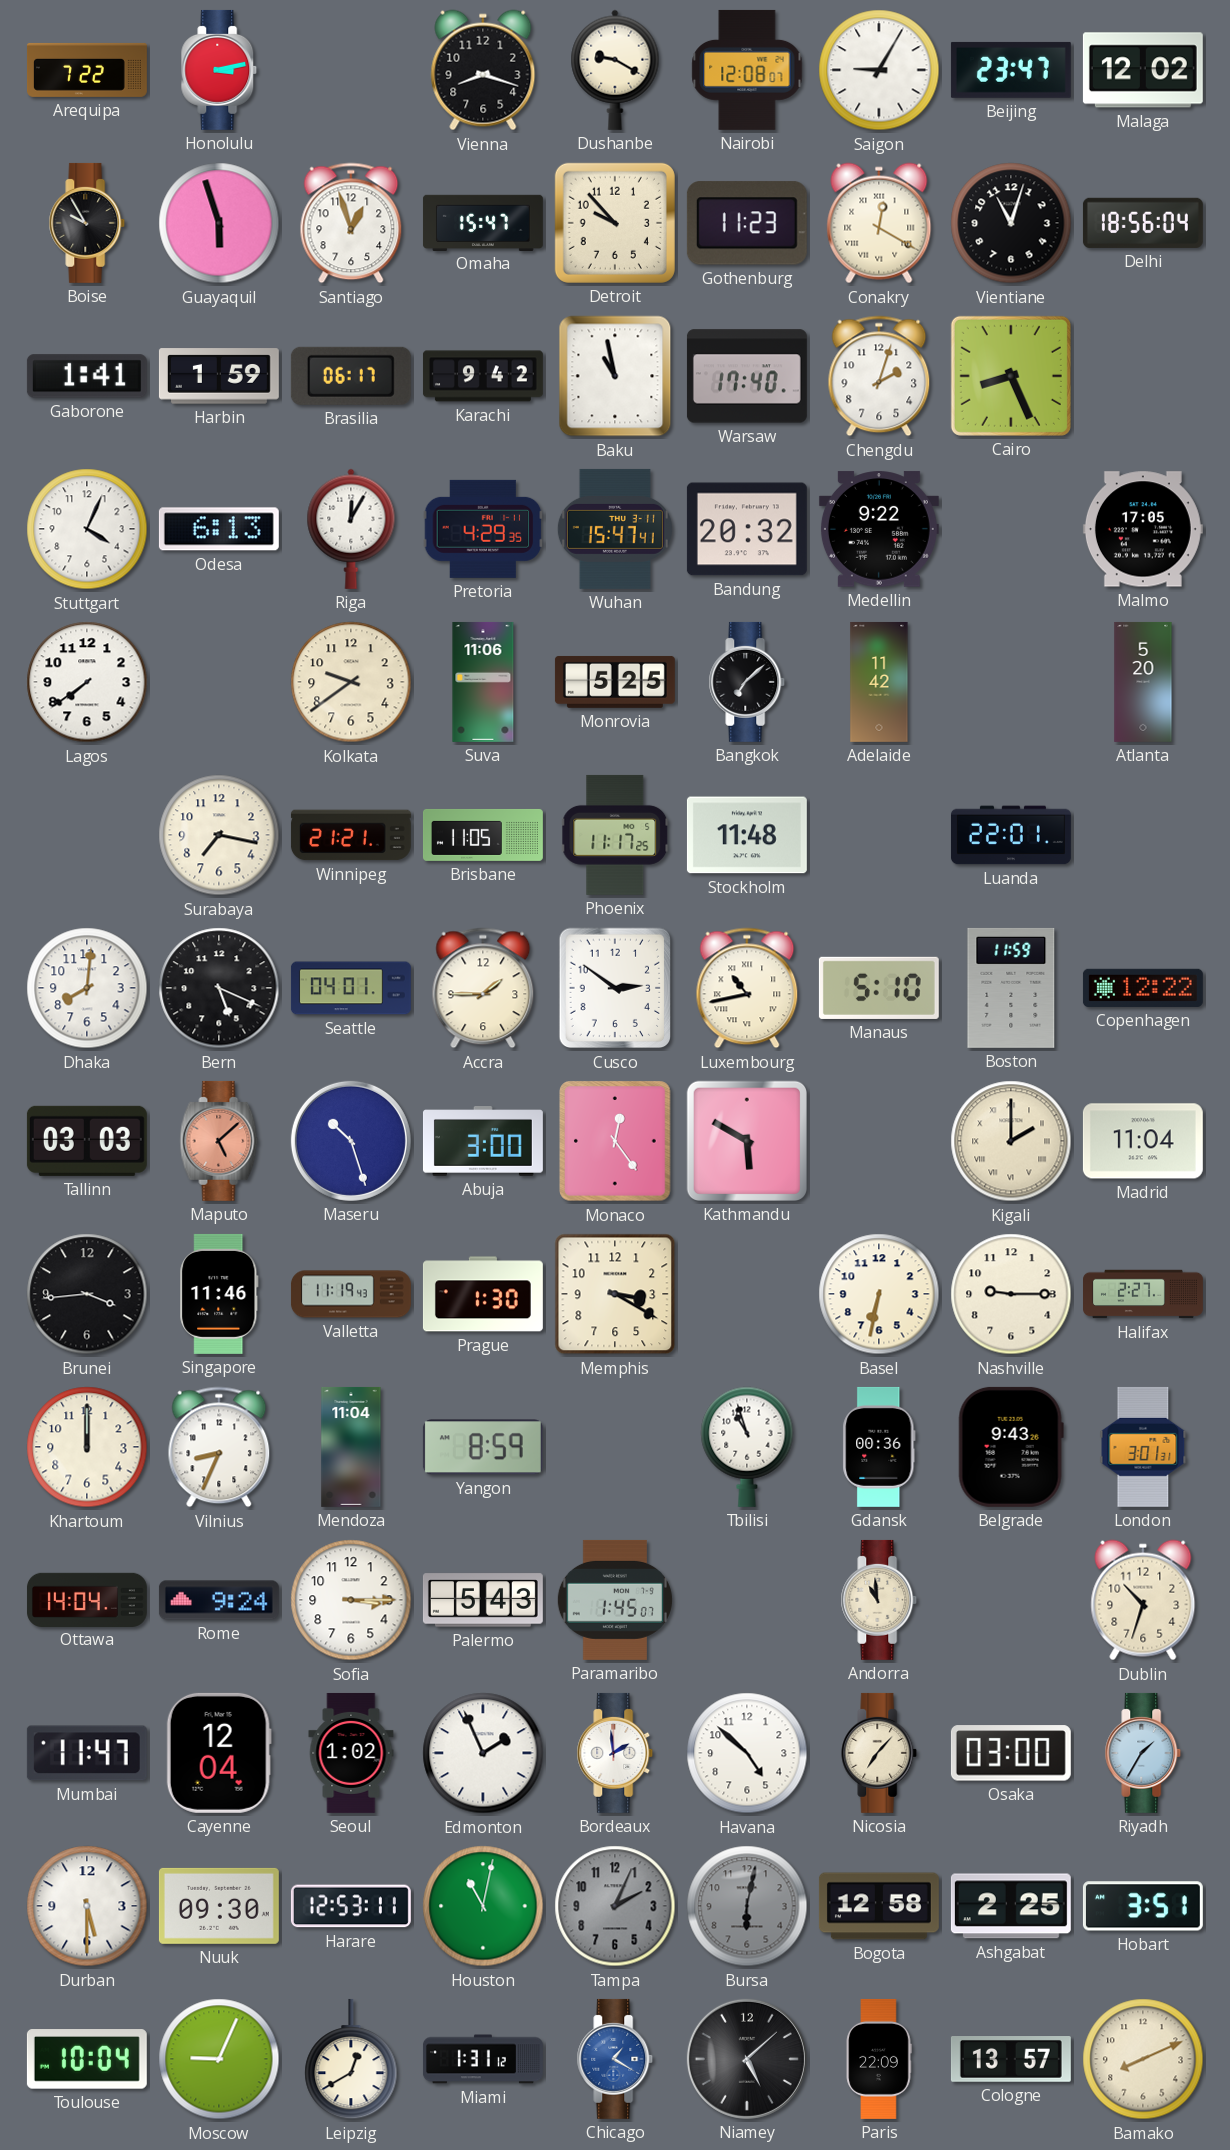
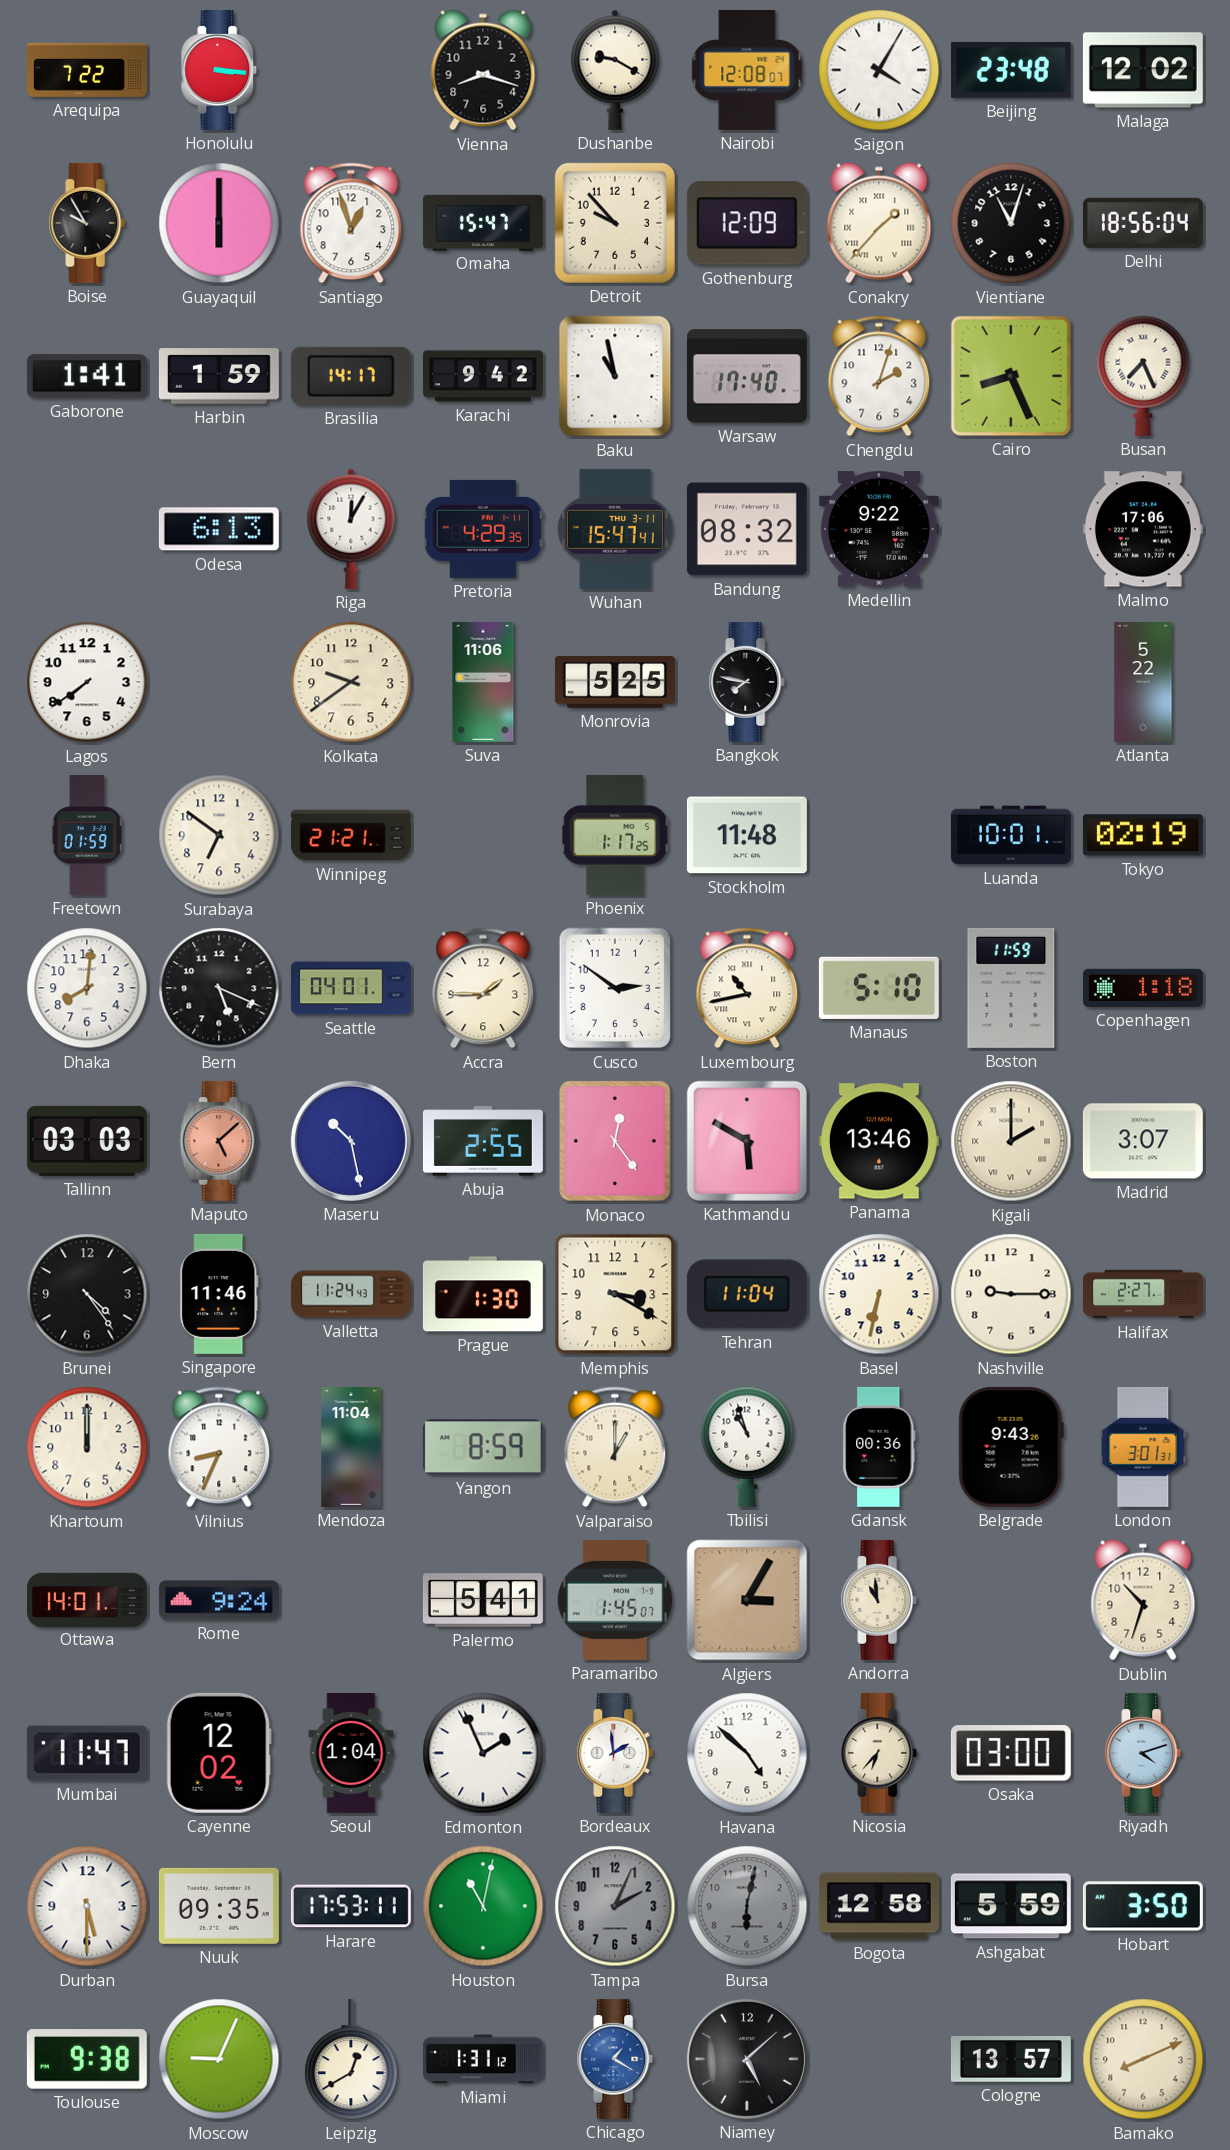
Honolulu: 3:13 -> 3:16
Saigon: 9:05 -> 4:05
Beijing: 23:47 -> 23:48
Guayaquil: 5:57 -> 6:00
Gothenburg: 11:23 -> 12:09
Conakry: 12:20 -> 1:37
Brasilia: 06:17 -> 14:17
Busan: none -> 7:26
Stuttgart: 4:04 -> none
Bandung: 20:32 -> 08:32
Malmo: 17:05 -> 17:06
Bangkok: 7:08 -> 7:47
Adelaide: 11:42 -> none
Atlanta: 5:20 -> 5:22
Freetown: none -> 01:59
Surabaya: 7:17 -> 6:51
Brisbane: 11:05 -> none
Phoenix: 11:17 -> 1:17
Luanda: 22:01 -> 10:01
Tokyo: none -> 02:19
Copenhagen: 12:22 -> 1:18
Maseru: 10:27 -> 10:28
Abuja: 3:00 -> 2:55
Panama: none -> 13:46
Madrid: 11:04 -> 3:07
Brunei: 3:44 -> 4:24
Valletta: 11:19 -> 11:24
Tehran: none -> 11:04
Valparaiso: none -> 1:00
Ottawa: 14:04 -> 14:01
Sofia: 3:15 -> none
Palermo: 5:43 -> 5:41
Algiers: none -> 3:05
Cayenne: 12:04 -> 12:02
Seoul: 1:02 -> 1:04
Nicosia: 7:07 -> 6:37
Riyadh: 1:35 -> 4:12
Nuuk: 09:30 -> 09:35
Harare: 12:53 -> 17:53
Ashgabat: 2:25 -> 5:59
Hobart: 3:51 -> 3:50
Toulouse: 10:04 -> 9:38
Paris: 22:09 -> none
